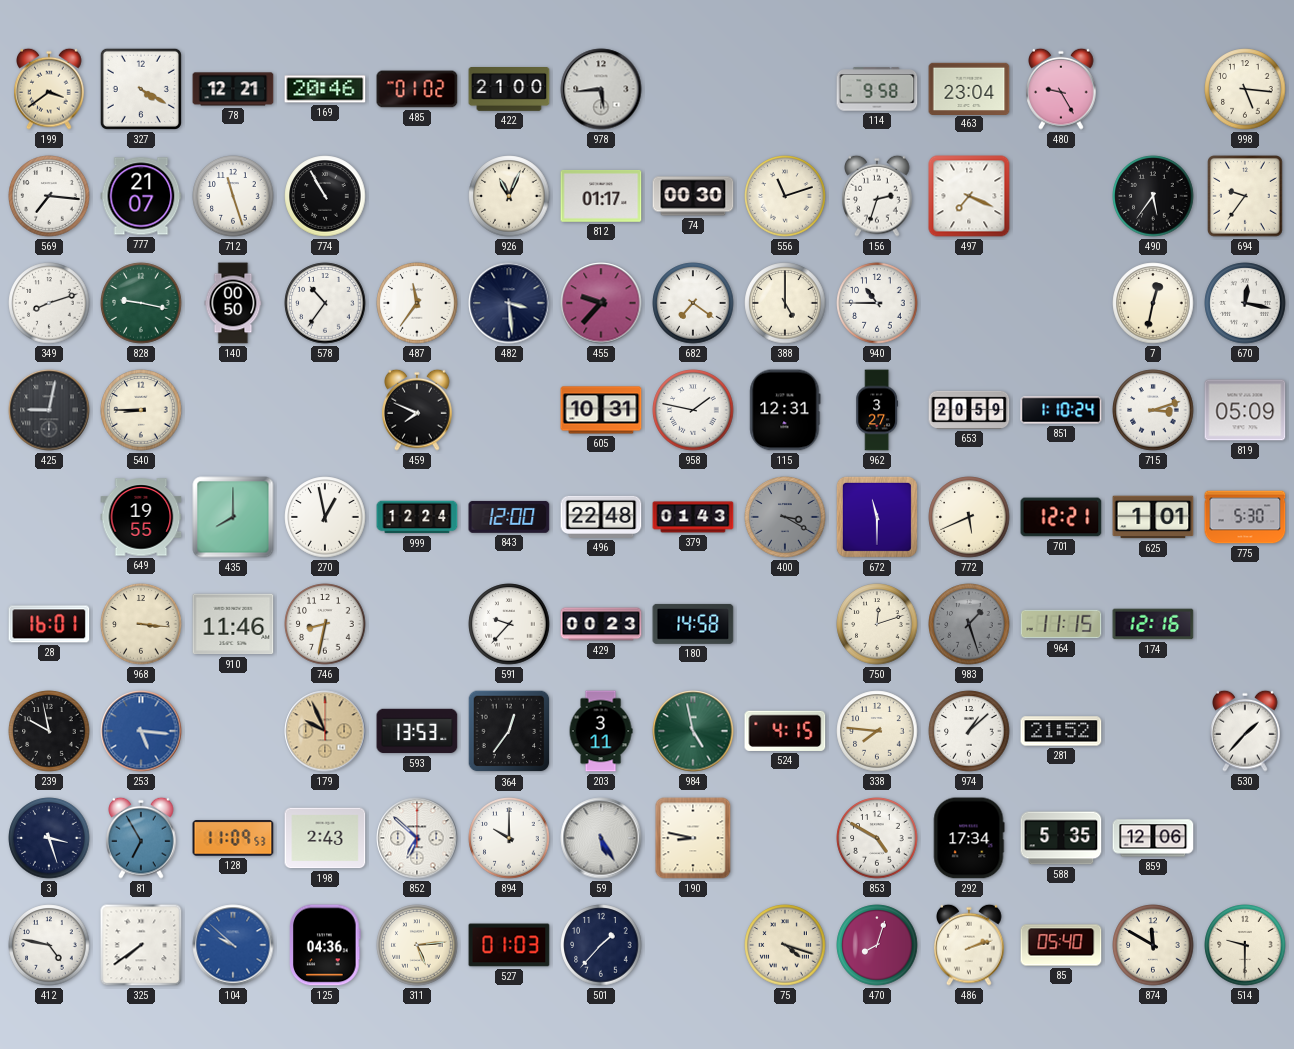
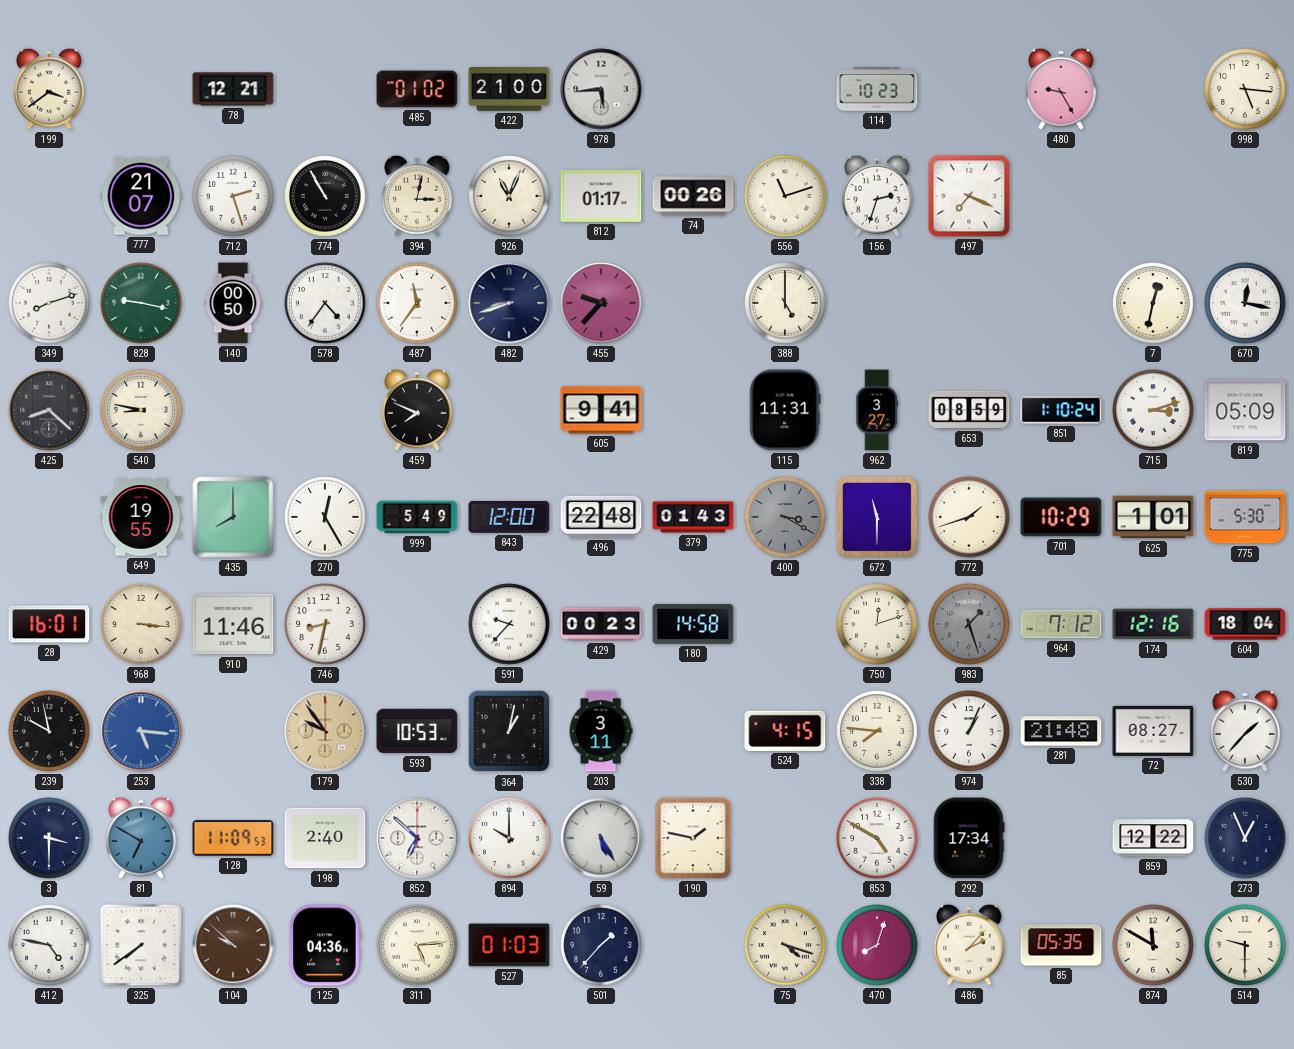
327: 4:20 -> none
169: 20:46 -> none
114: 9:58 -> 10:23
463: 23:04 -> none
569: 7:16 -> none
712: 11:27 -> 2:27
394: none -> 3:02
74: 00:30 -> 00:26
490: 5:36 -> none
694: 9:36 -> none
578: 10:36 -> 4:36
482: 3:29 -> 8:42
682: 7:21 -> none
940: 10:45 -> none
425: 9:02 -> 8:22
540: 8:45 -> 8:47
605: 10:31 -> 9:41
958: 1:47 -> none
115: 12:31 -> 11:31
653: 20:59 -> 08:59
270: 12:58 -> 12:25
999: 12:24 -> 5:49
772: 5:41 -> 1:42
701: 12:21 -> 10:29
964: 11:15 -> 7:12
604: none -> 18:04
179: 9:56 -> 9:54
593: 13:53 -> 10:53
364: 12:36 -> 1:02
984: 4:58 -> none
974: 1:08 -> 1:04
281: 21:52 -> 21:48
72: none -> 08:27
3: 3:27 -> 3:30
81: 6:55 -> 6:50
198: 2:43 -> 2:40
190: 8:47 -> 1:47
588: 5:35 -> none
859: 12:06 -> 12:22
273: none -> 12:56
104 dial: blue -> brown
486: 2:12 -> 2:07
85: 05:40 -> 05:35
